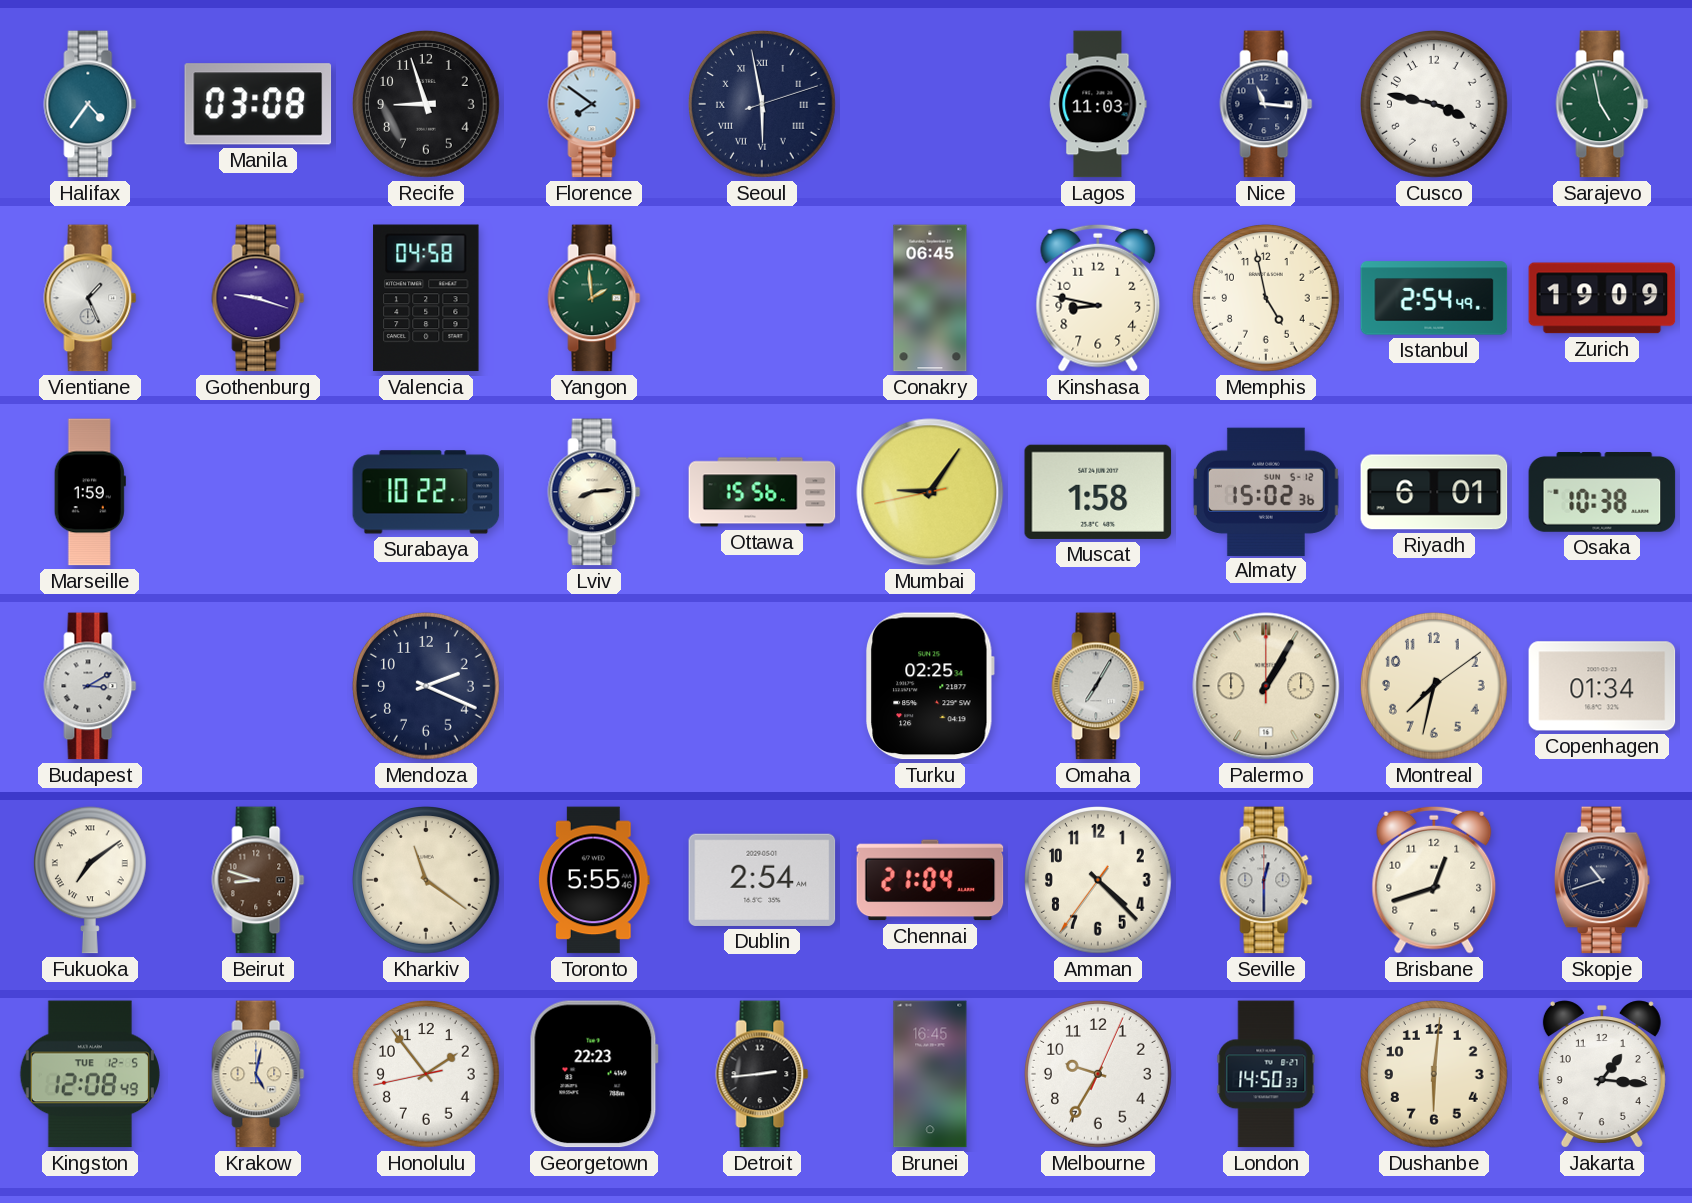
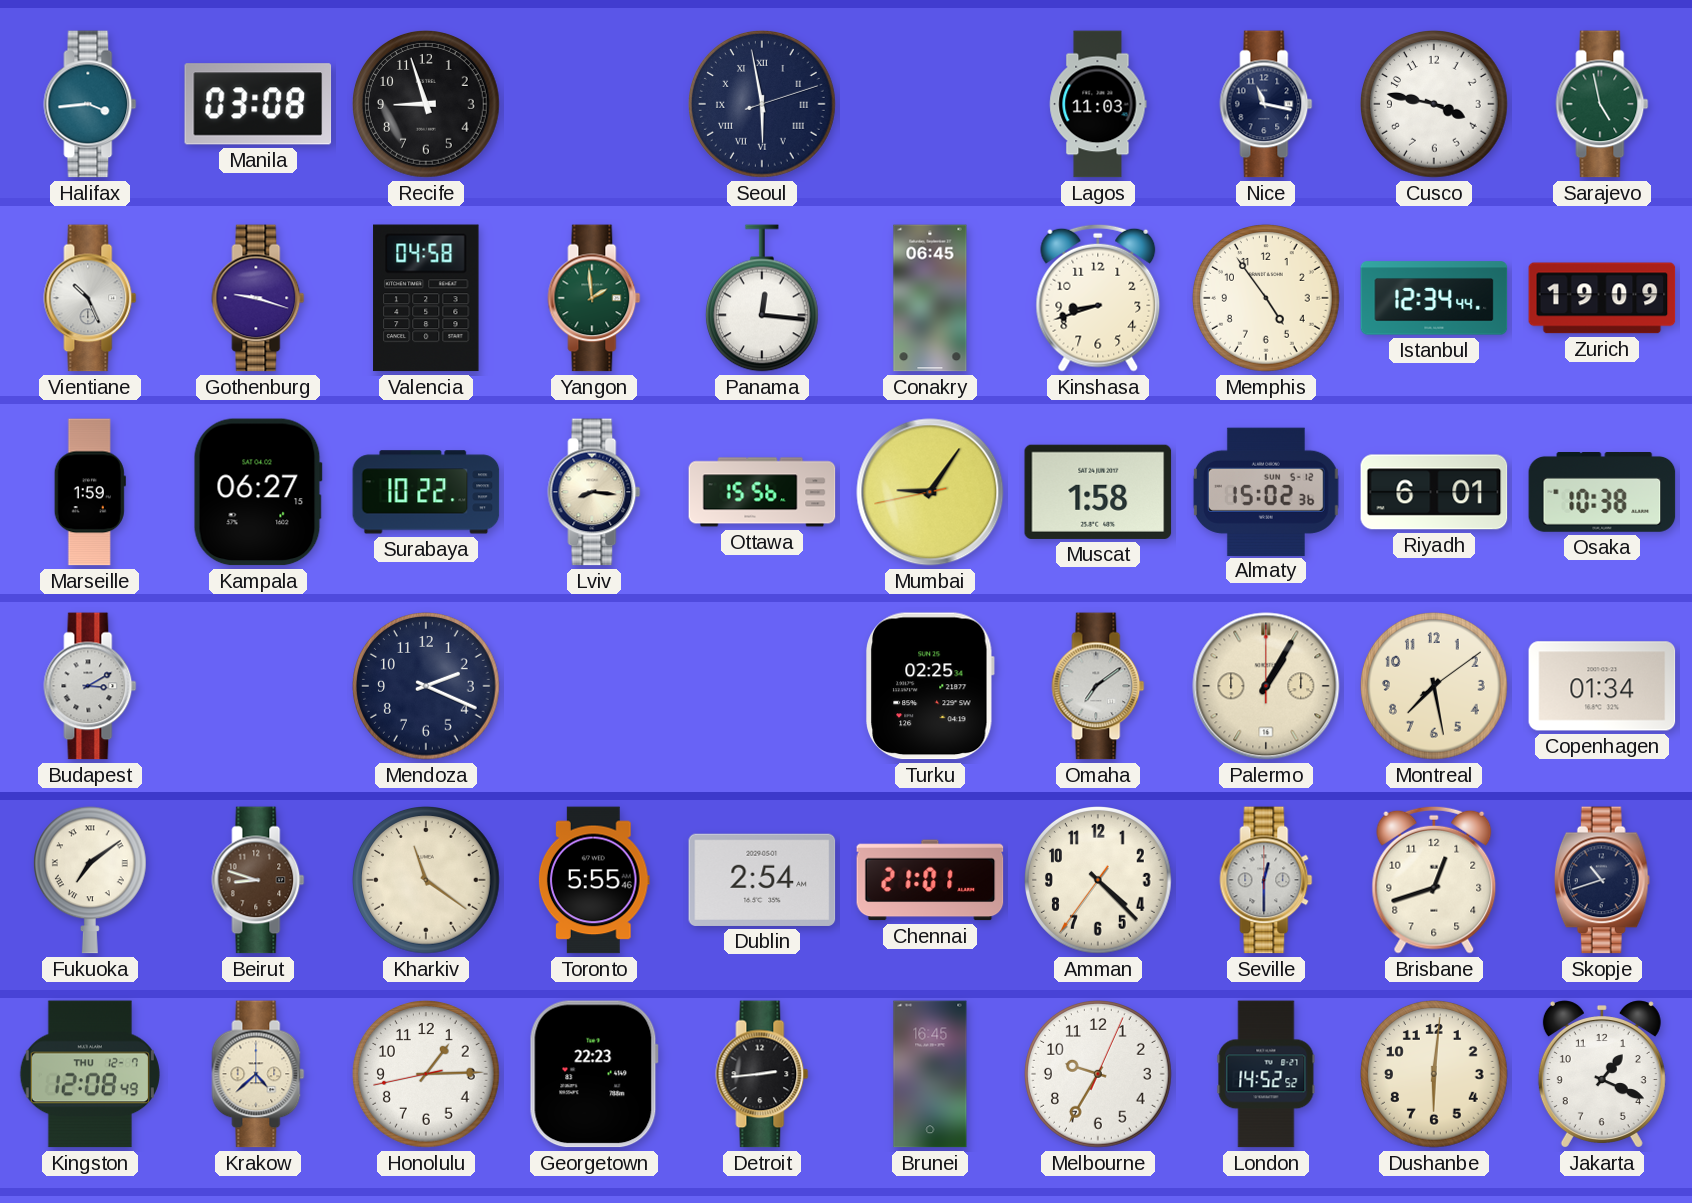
Halifax: 4:36 -> 3:44
Florence: 7:51 -> none
Nice: 11:16 -> 11:17
Vientiane: 1:26 -> 10:26
Panama: none -> 12:16
Kinshasa: 8:47 -> 8:42
Memphis: 4:58 -> 4:54
Istanbul: 2:54 -> 12:34
Kampala: none -> 06:27
Lviv: 8:14 -> 8:16
Omaha: 7:05 -> 7:09
Montreal: 7:32 -> 7:28
Chennai: 21:04 -> 21:01
Kingston date: TUE 12-5 -> THU 12-7
Krakow: 5:02 -> 4:38
Honolulu: 1:53 -> 1:14
London: 14:50 -> 14:52
Jakarta: 1:16 -> 1:19
